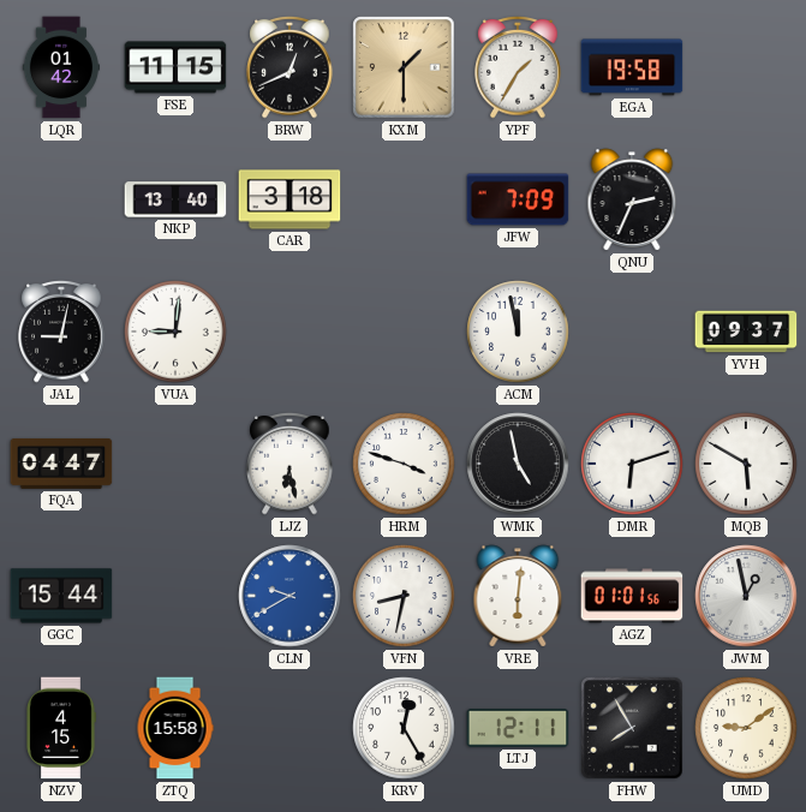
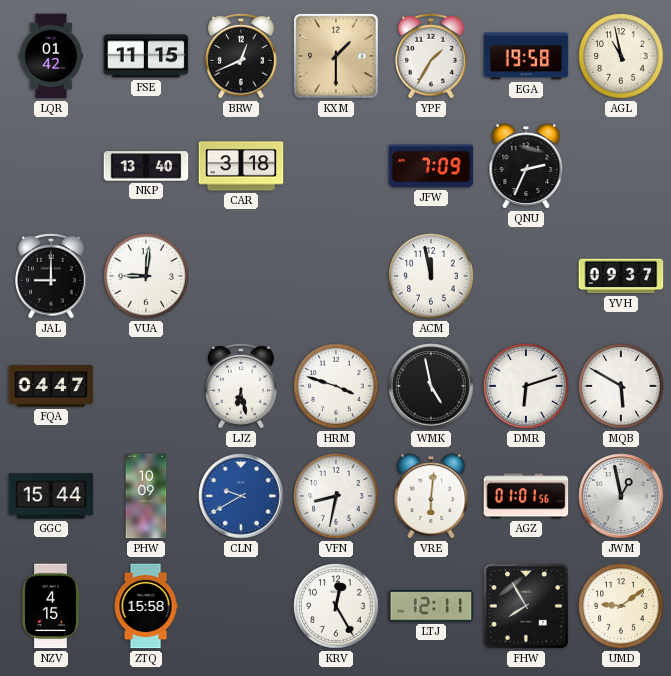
AGL: none -> 10:58
JAL: 9:02 -> 9:00
PHW: none -> 10:09
